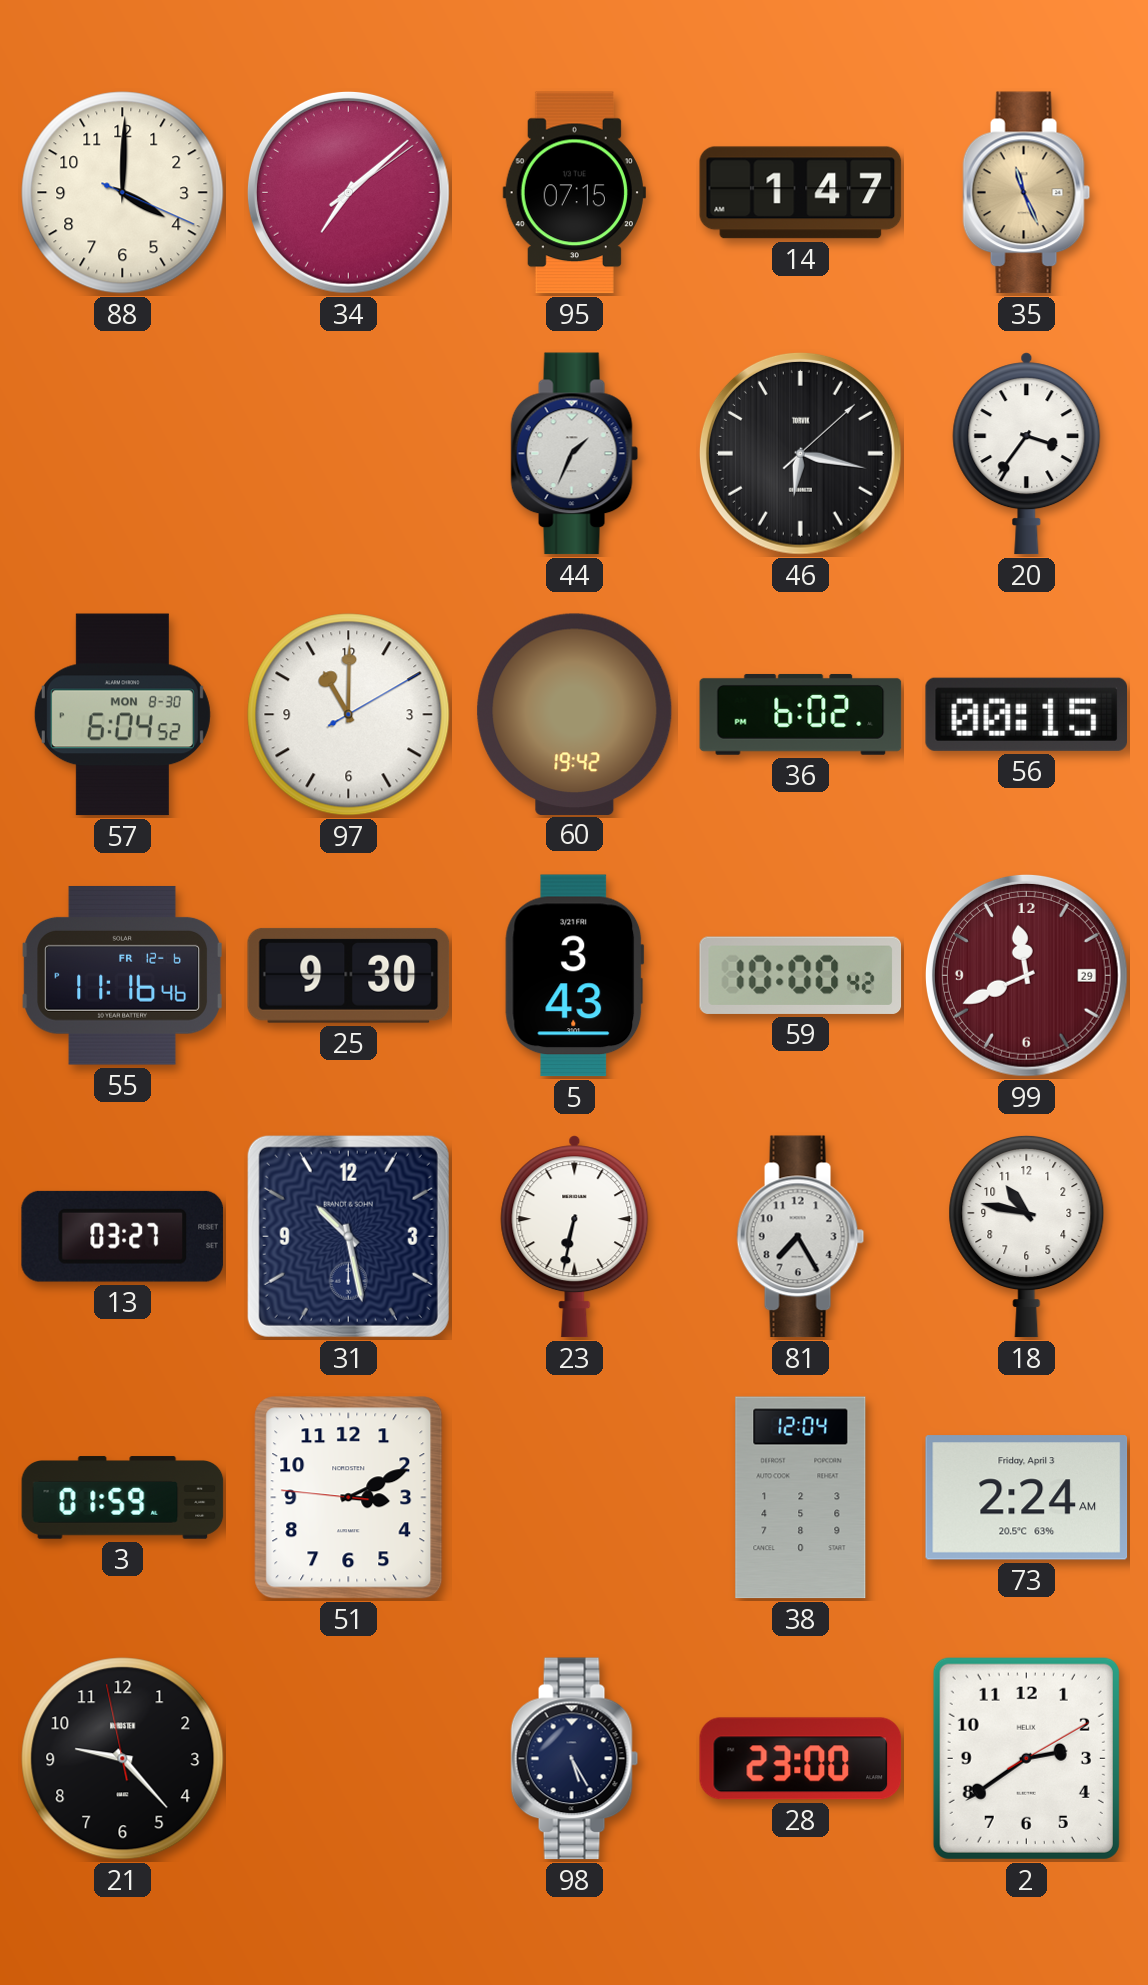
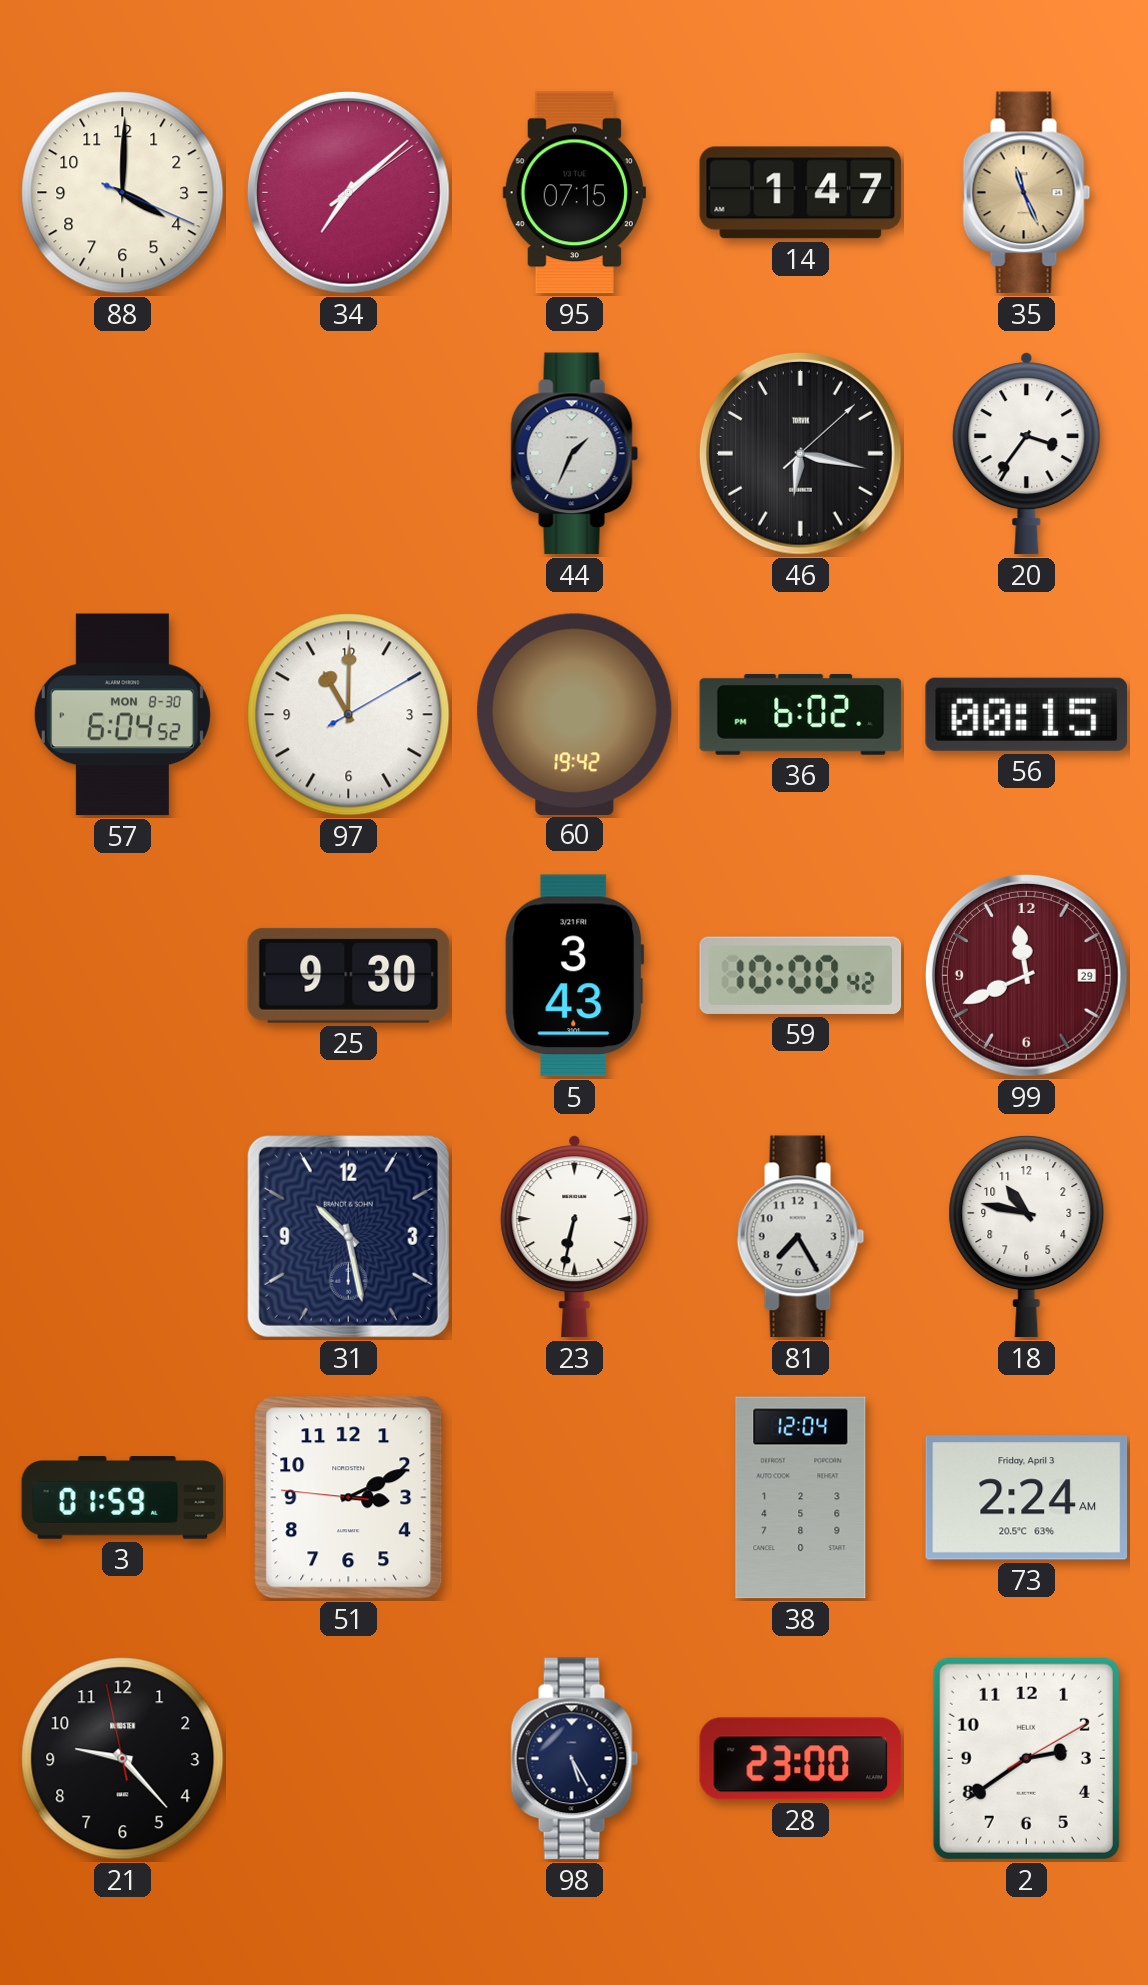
55: 11:16 -> none
13: 03:27 -> none
